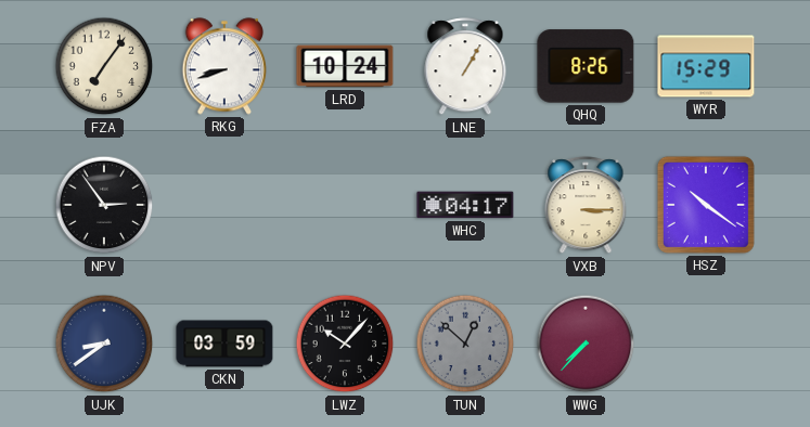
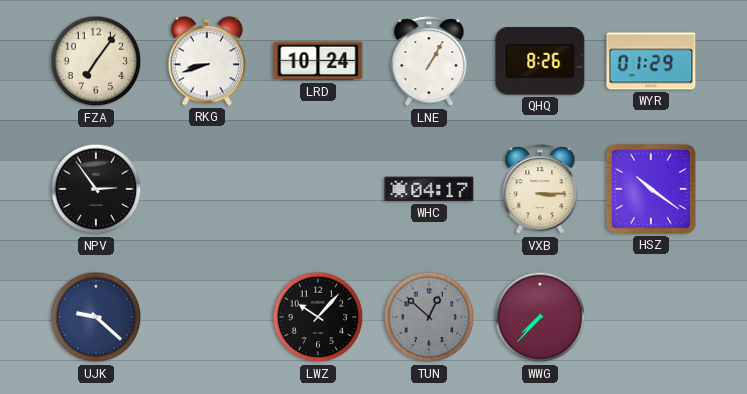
WYR: 15:29 -> 01:29
UJK: 8:39 -> 9:22
CKN: 03:59 -> none
